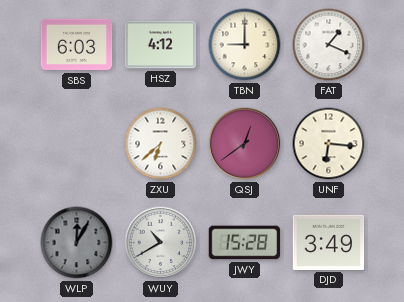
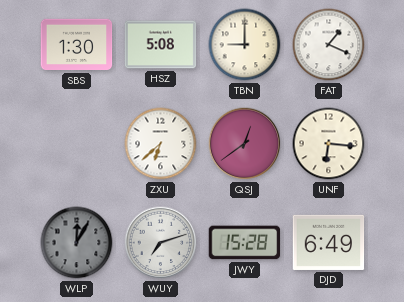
SBS: 6:03 -> 1:30
HSZ: 4:12 -> 5:08
WUY: 10:40 -> 7:12
DJD: 3:49 -> 6:49
